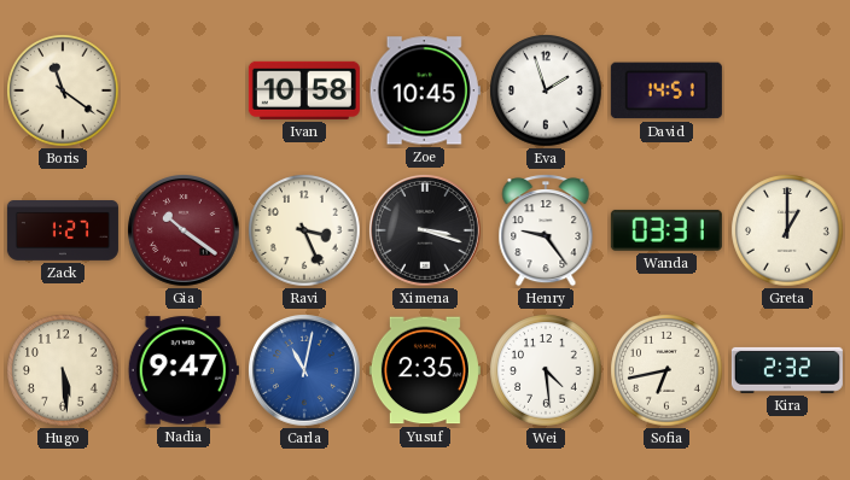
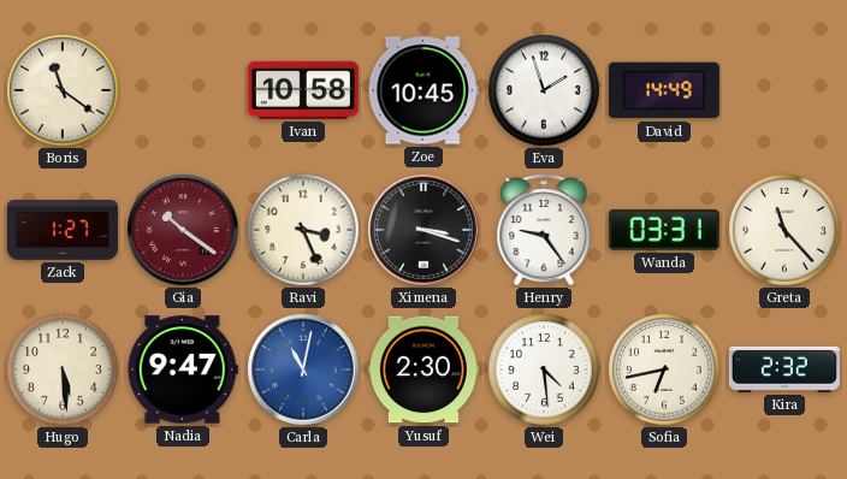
David: 14:51 -> 14:49
Greta: 1:00 -> 11:23
Yusuf: 2:35 -> 2:30
